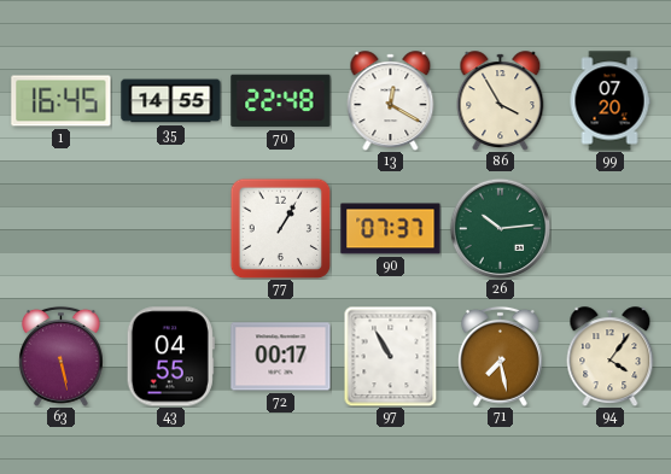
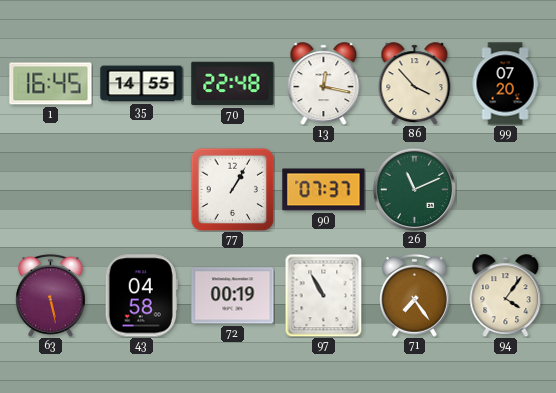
13: 12:20 -> 12:17
86: 3:55 -> 3:53
26: 10:14 -> 11:11
43: 04:55 -> 04:58
72: 00:17 -> 00:19
71: 7:28 -> 7:24
